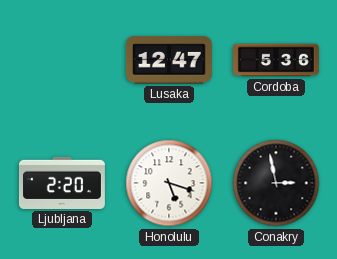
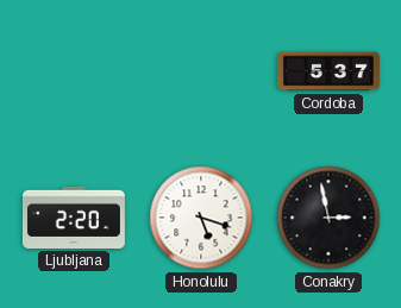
Lusaka: 12:47 -> none
Cordoba: 5:36 -> 5:37
